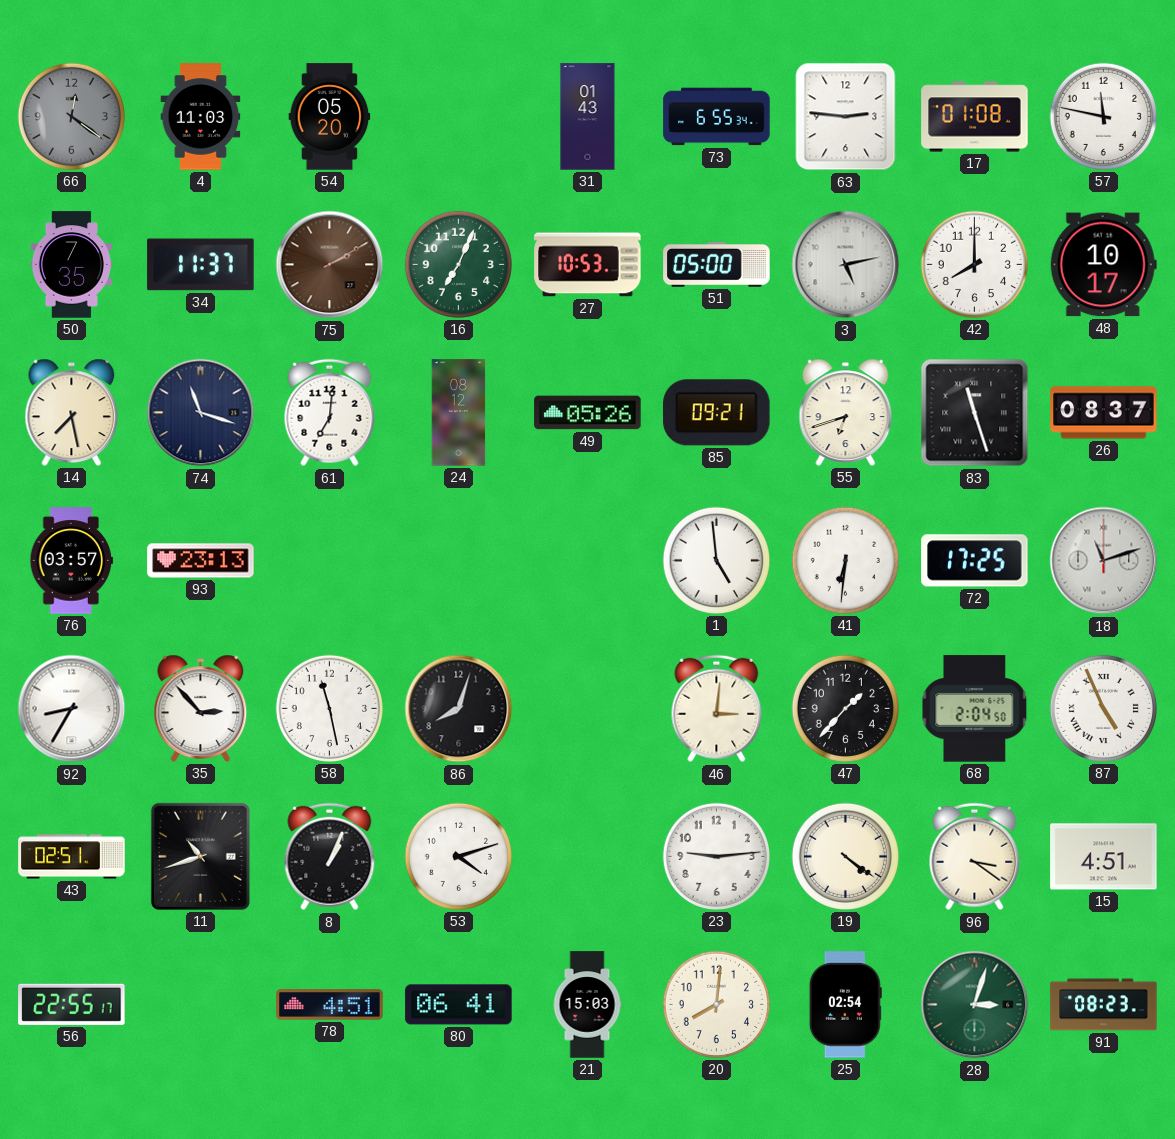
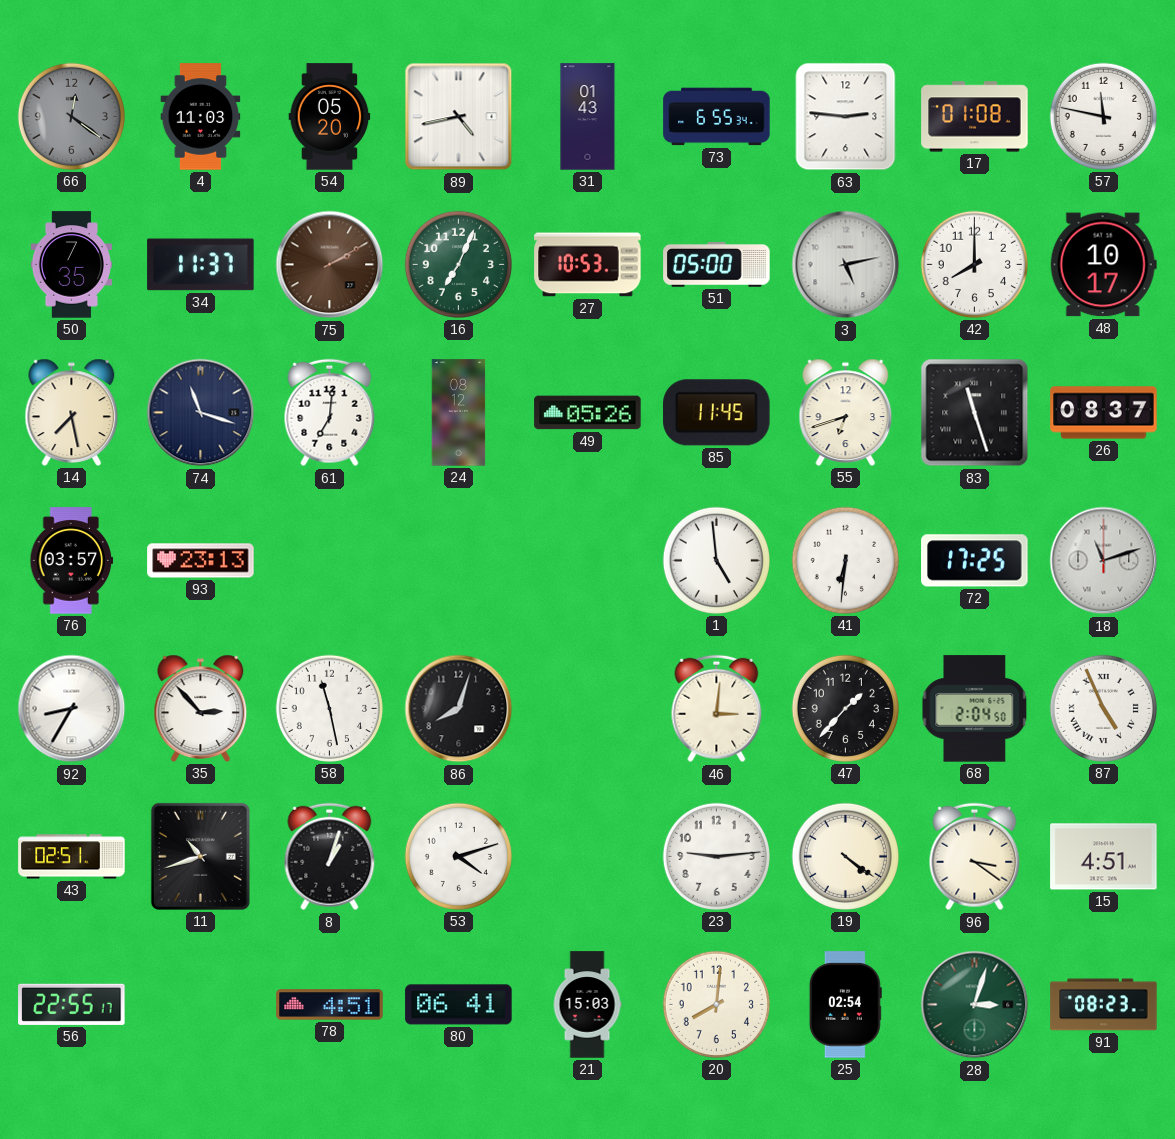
89: none -> 4:43
85: 09:21 -> 11:45
8: 1:04 -> 1:03
